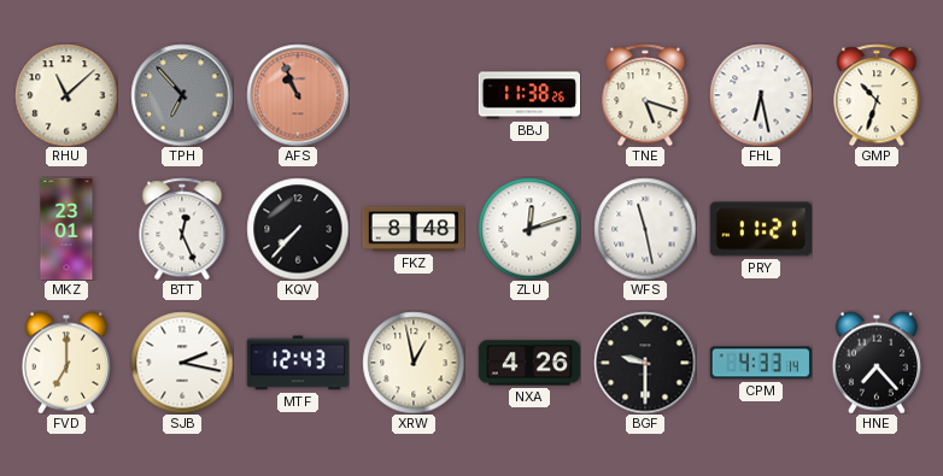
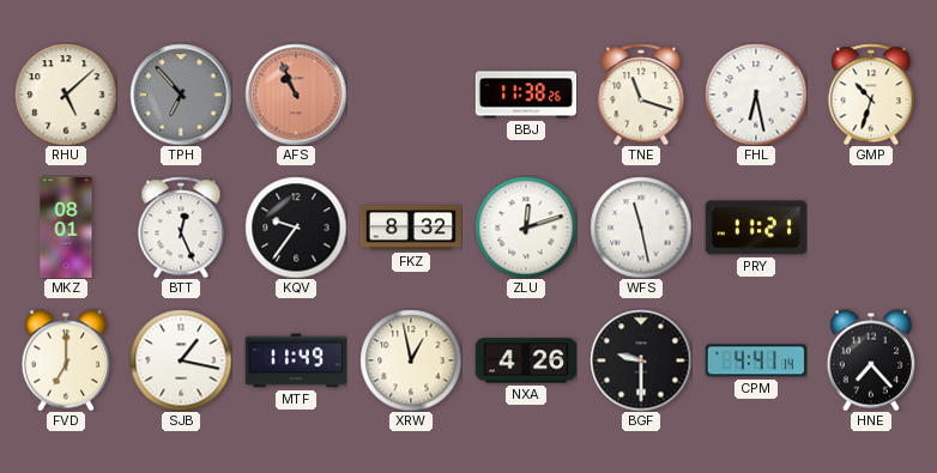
RHU: 11:08 -> 5:08
TNE: 5:18 -> 11:18
MKZ: 23:01 -> 08:01
KQV: 7:37 -> 9:36
FKZ: 8:48 -> 8:32
SJB: 2:17 -> 1:17
MTF: 12:43 -> 11:49
CPM: 4:33 -> 4:41
